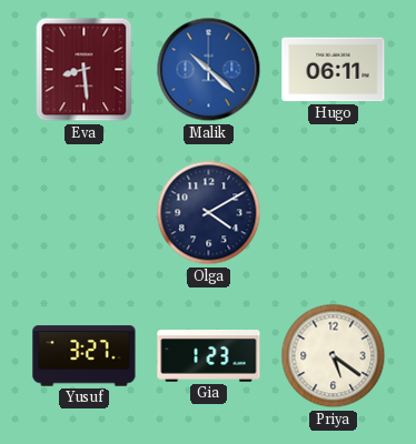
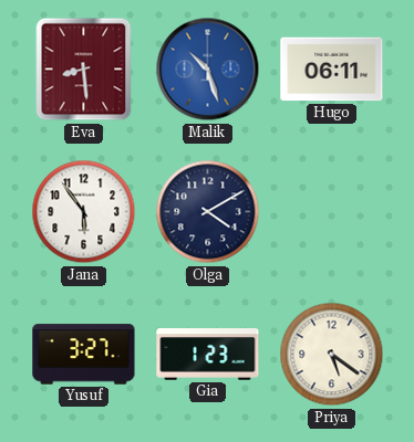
Malik: 10:22 -> 10:27
Jana: none -> 5:54
